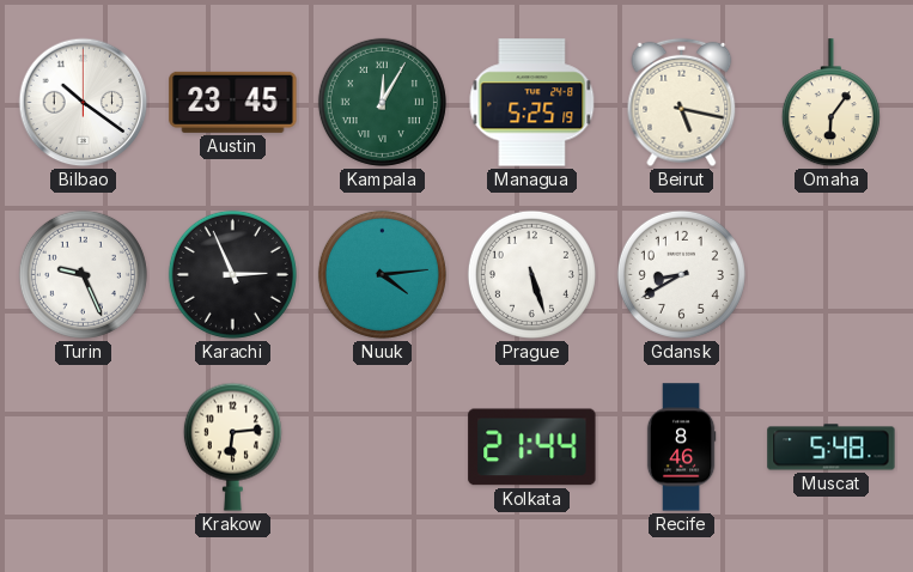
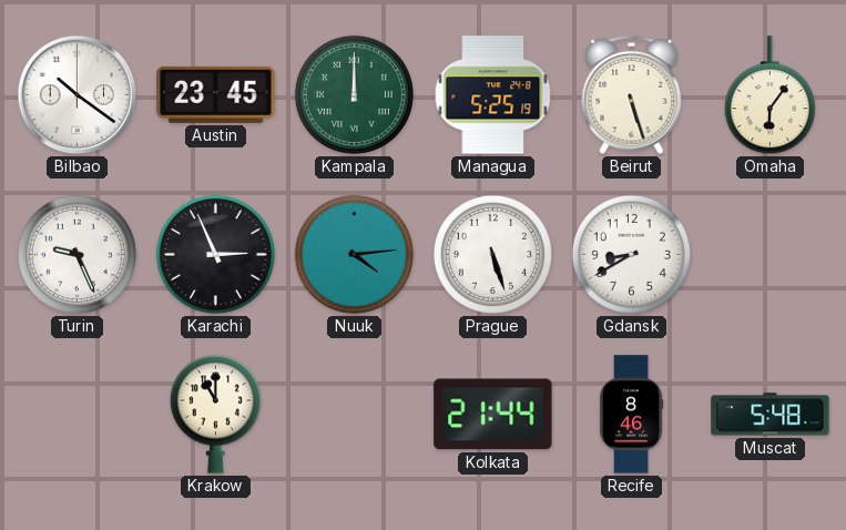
Kampala: 12:05 -> 12:00
Beirut: 5:17 -> 5:27
Krakow: 6:14 -> 11:00
